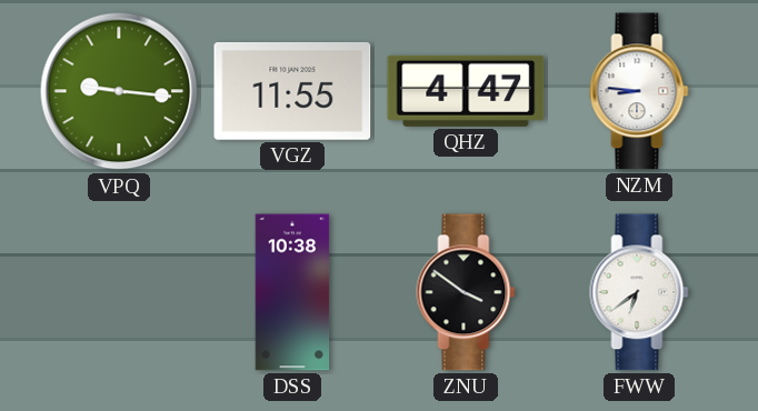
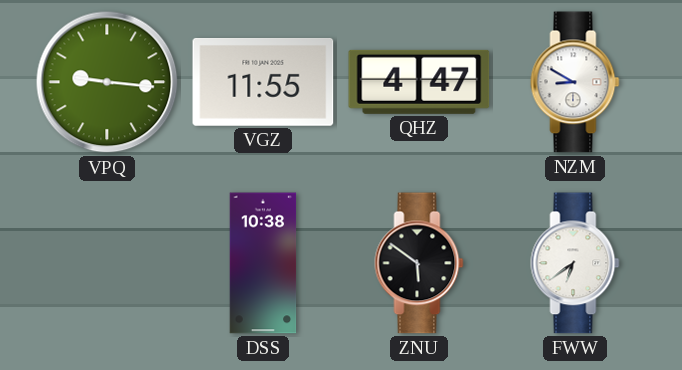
NZM: 8:46 -> 8:50
ZNU: 3:51 -> 5:51
